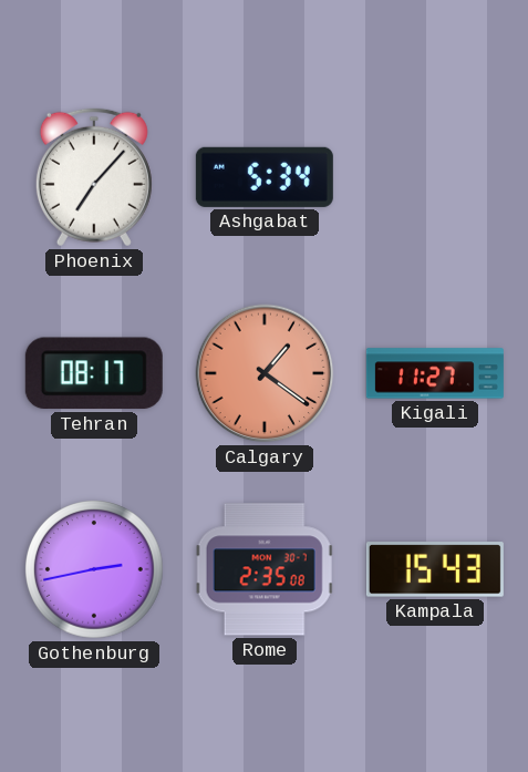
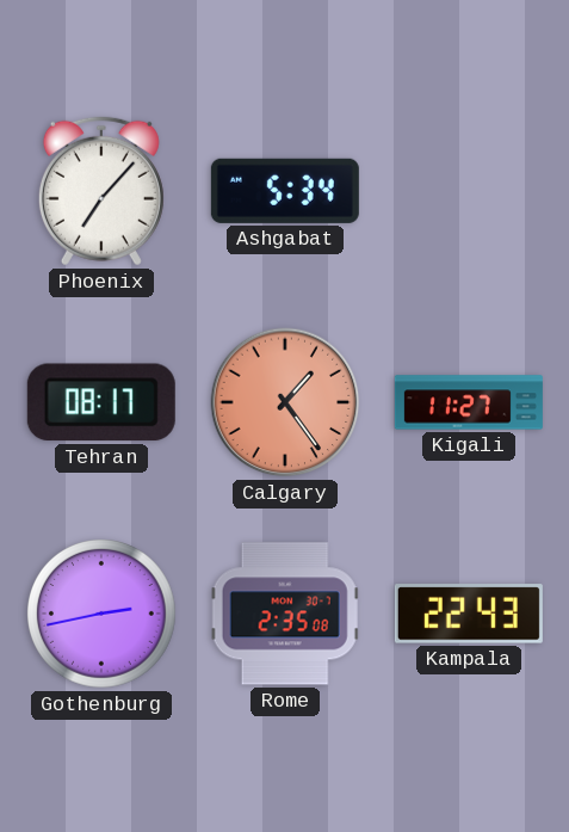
Calgary: 1:21 -> 1:24
Kampala: 15:43 -> 22:43
